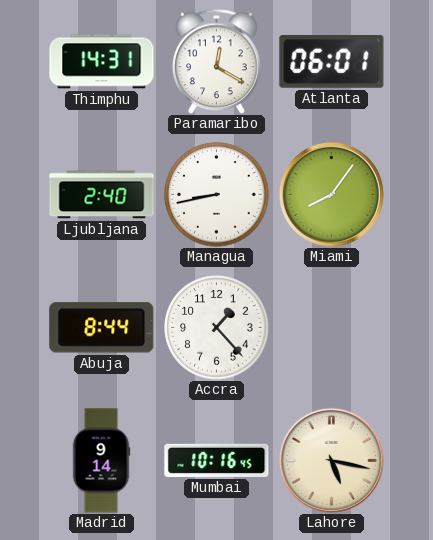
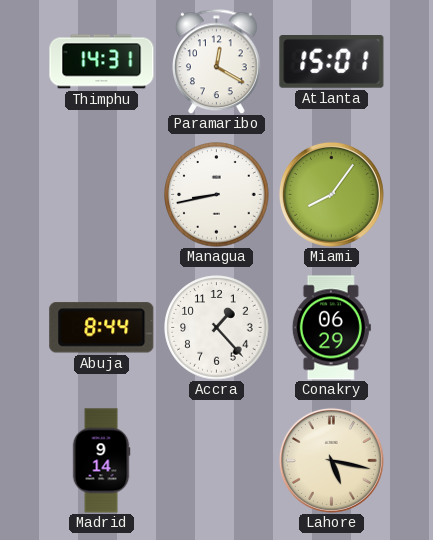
Atlanta: 06:01 -> 15:01
Ljubljana: 2:40 -> none
Conakry: none -> 06:29
Mumbai: 10:16 -> none
